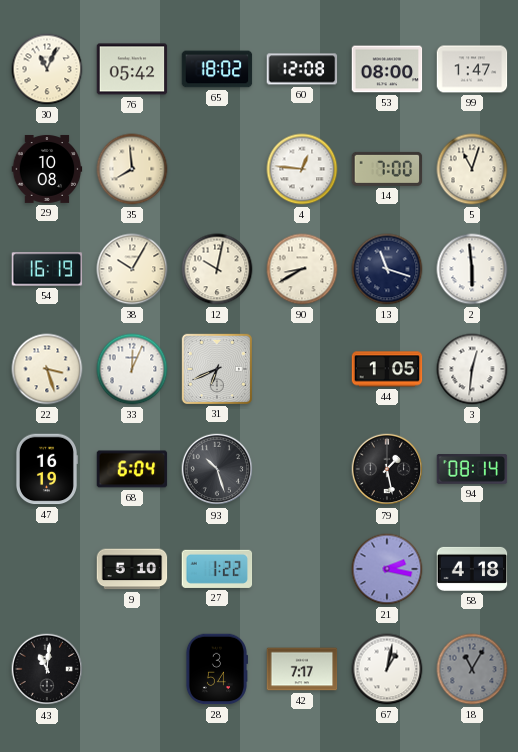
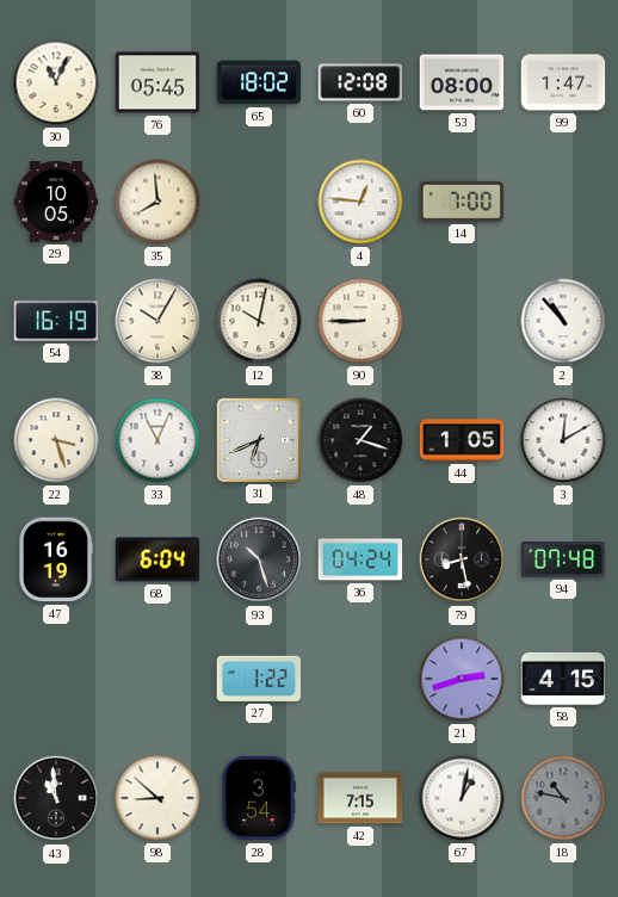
76: 05:42 -> 05:45
29: 10:08 -> 10:05
5: 11:03 -> none
90: 8:40 -> 8:45
13: 11:18 -> none
2: 5:59 -> 10:53
33: 12:04 -> 11:04
48: none -> 1:18
3: 12:31 -> 12:10
36: none -> 04:24
79: 1:28 -> 8:28
94: 08:14 -> 07:48
9: 5:10 -> none
21: 2:17 -> 2:42
58: 4:18 -> 4:15
43: 11:01 -> 10:59
98: none -> 8:52
42: 7:17 -> 7:15
18: 11:05 -> 10:47
